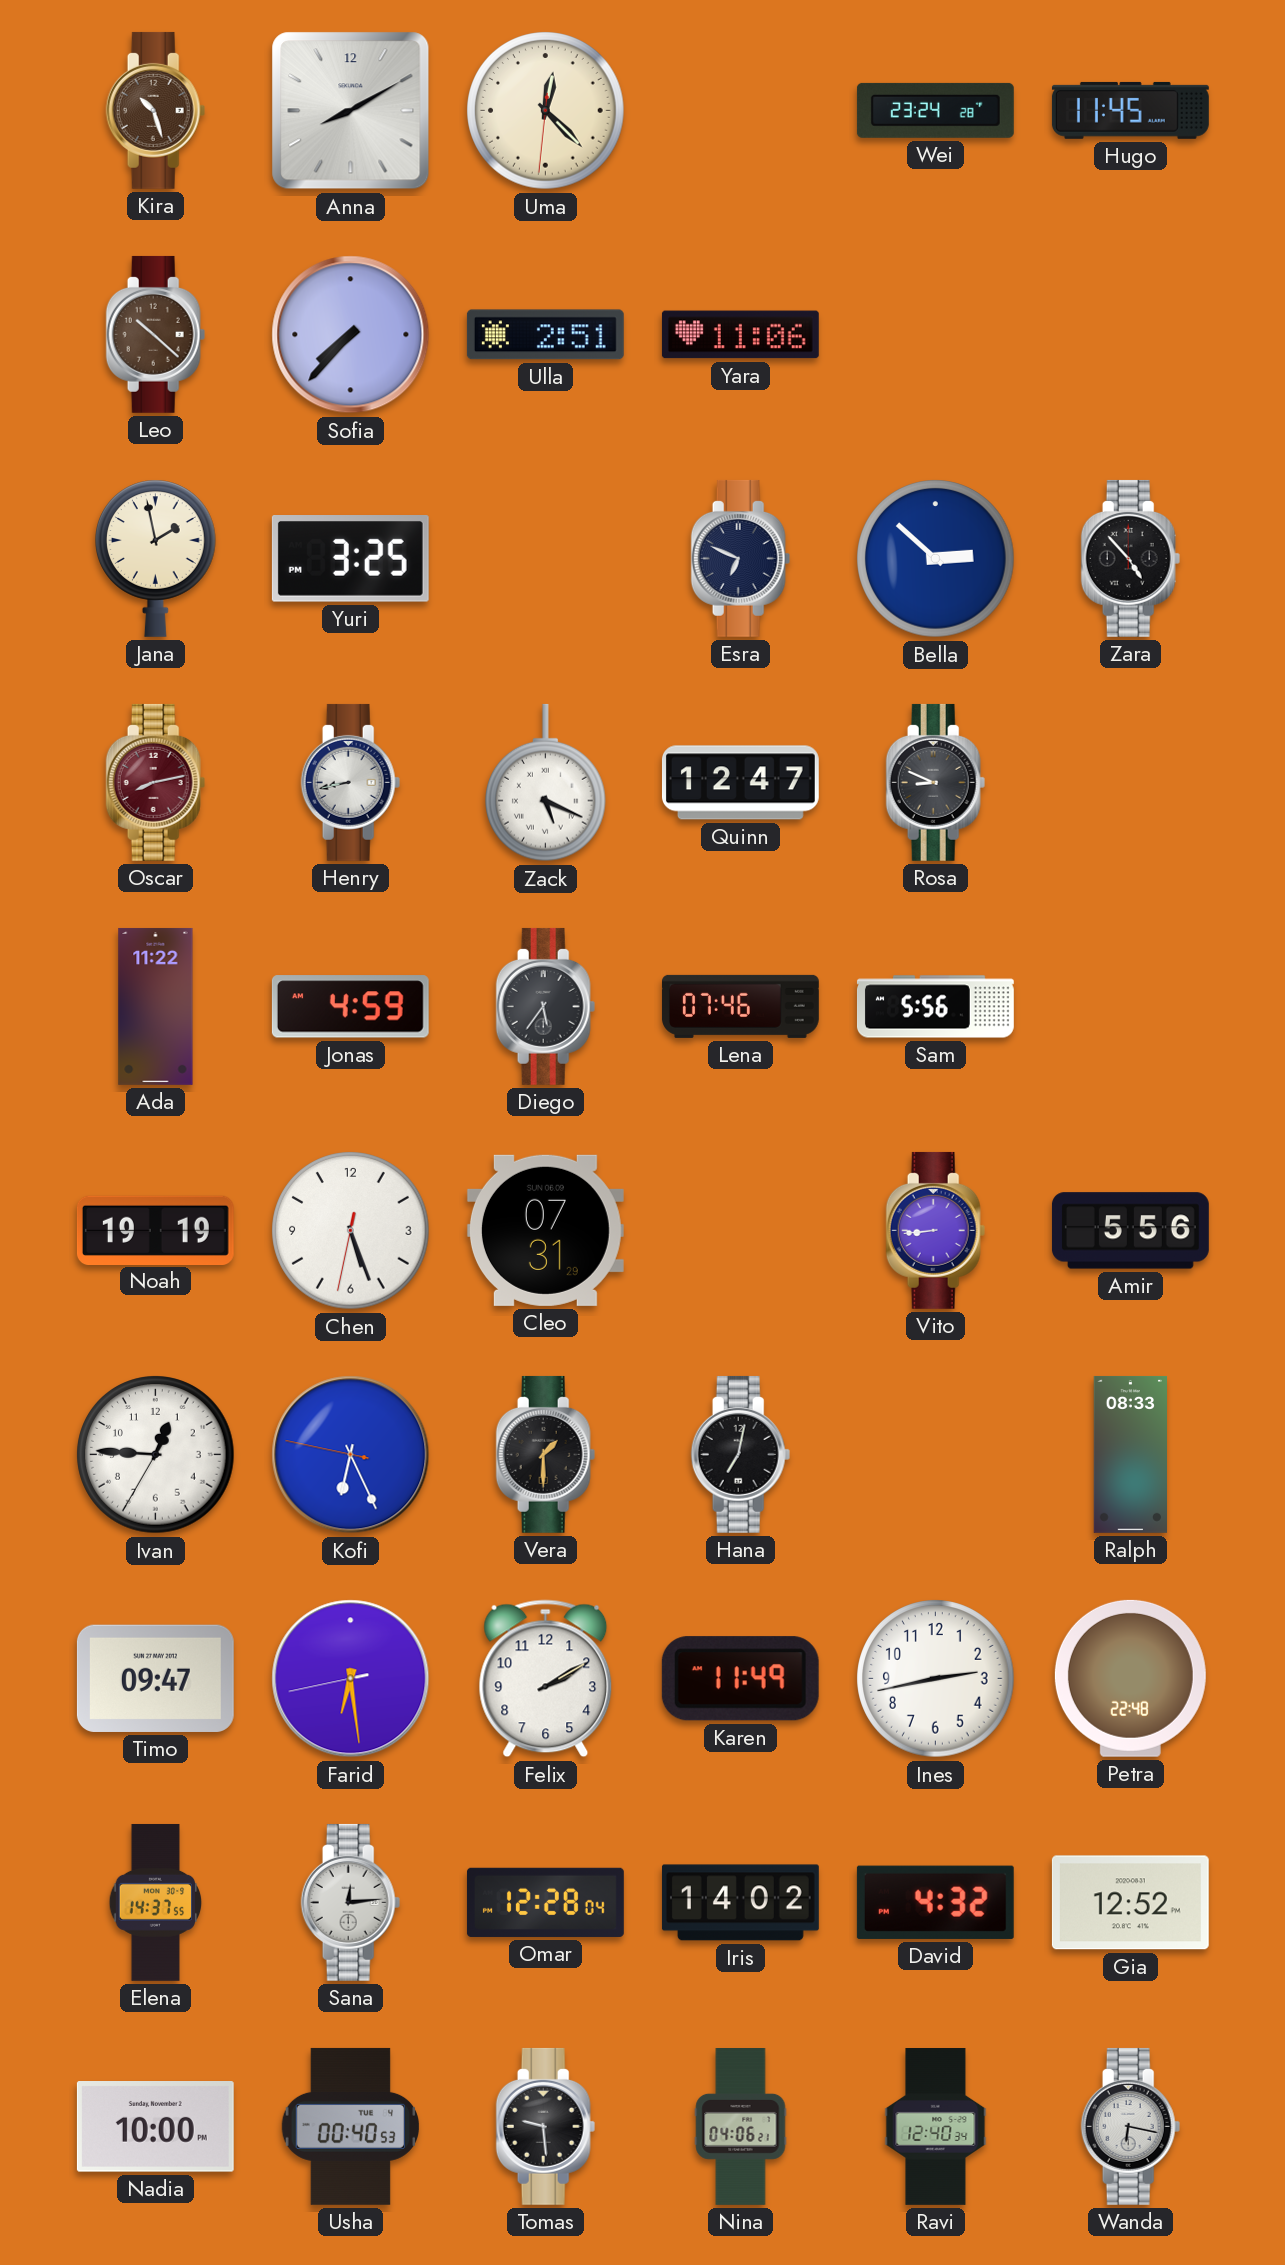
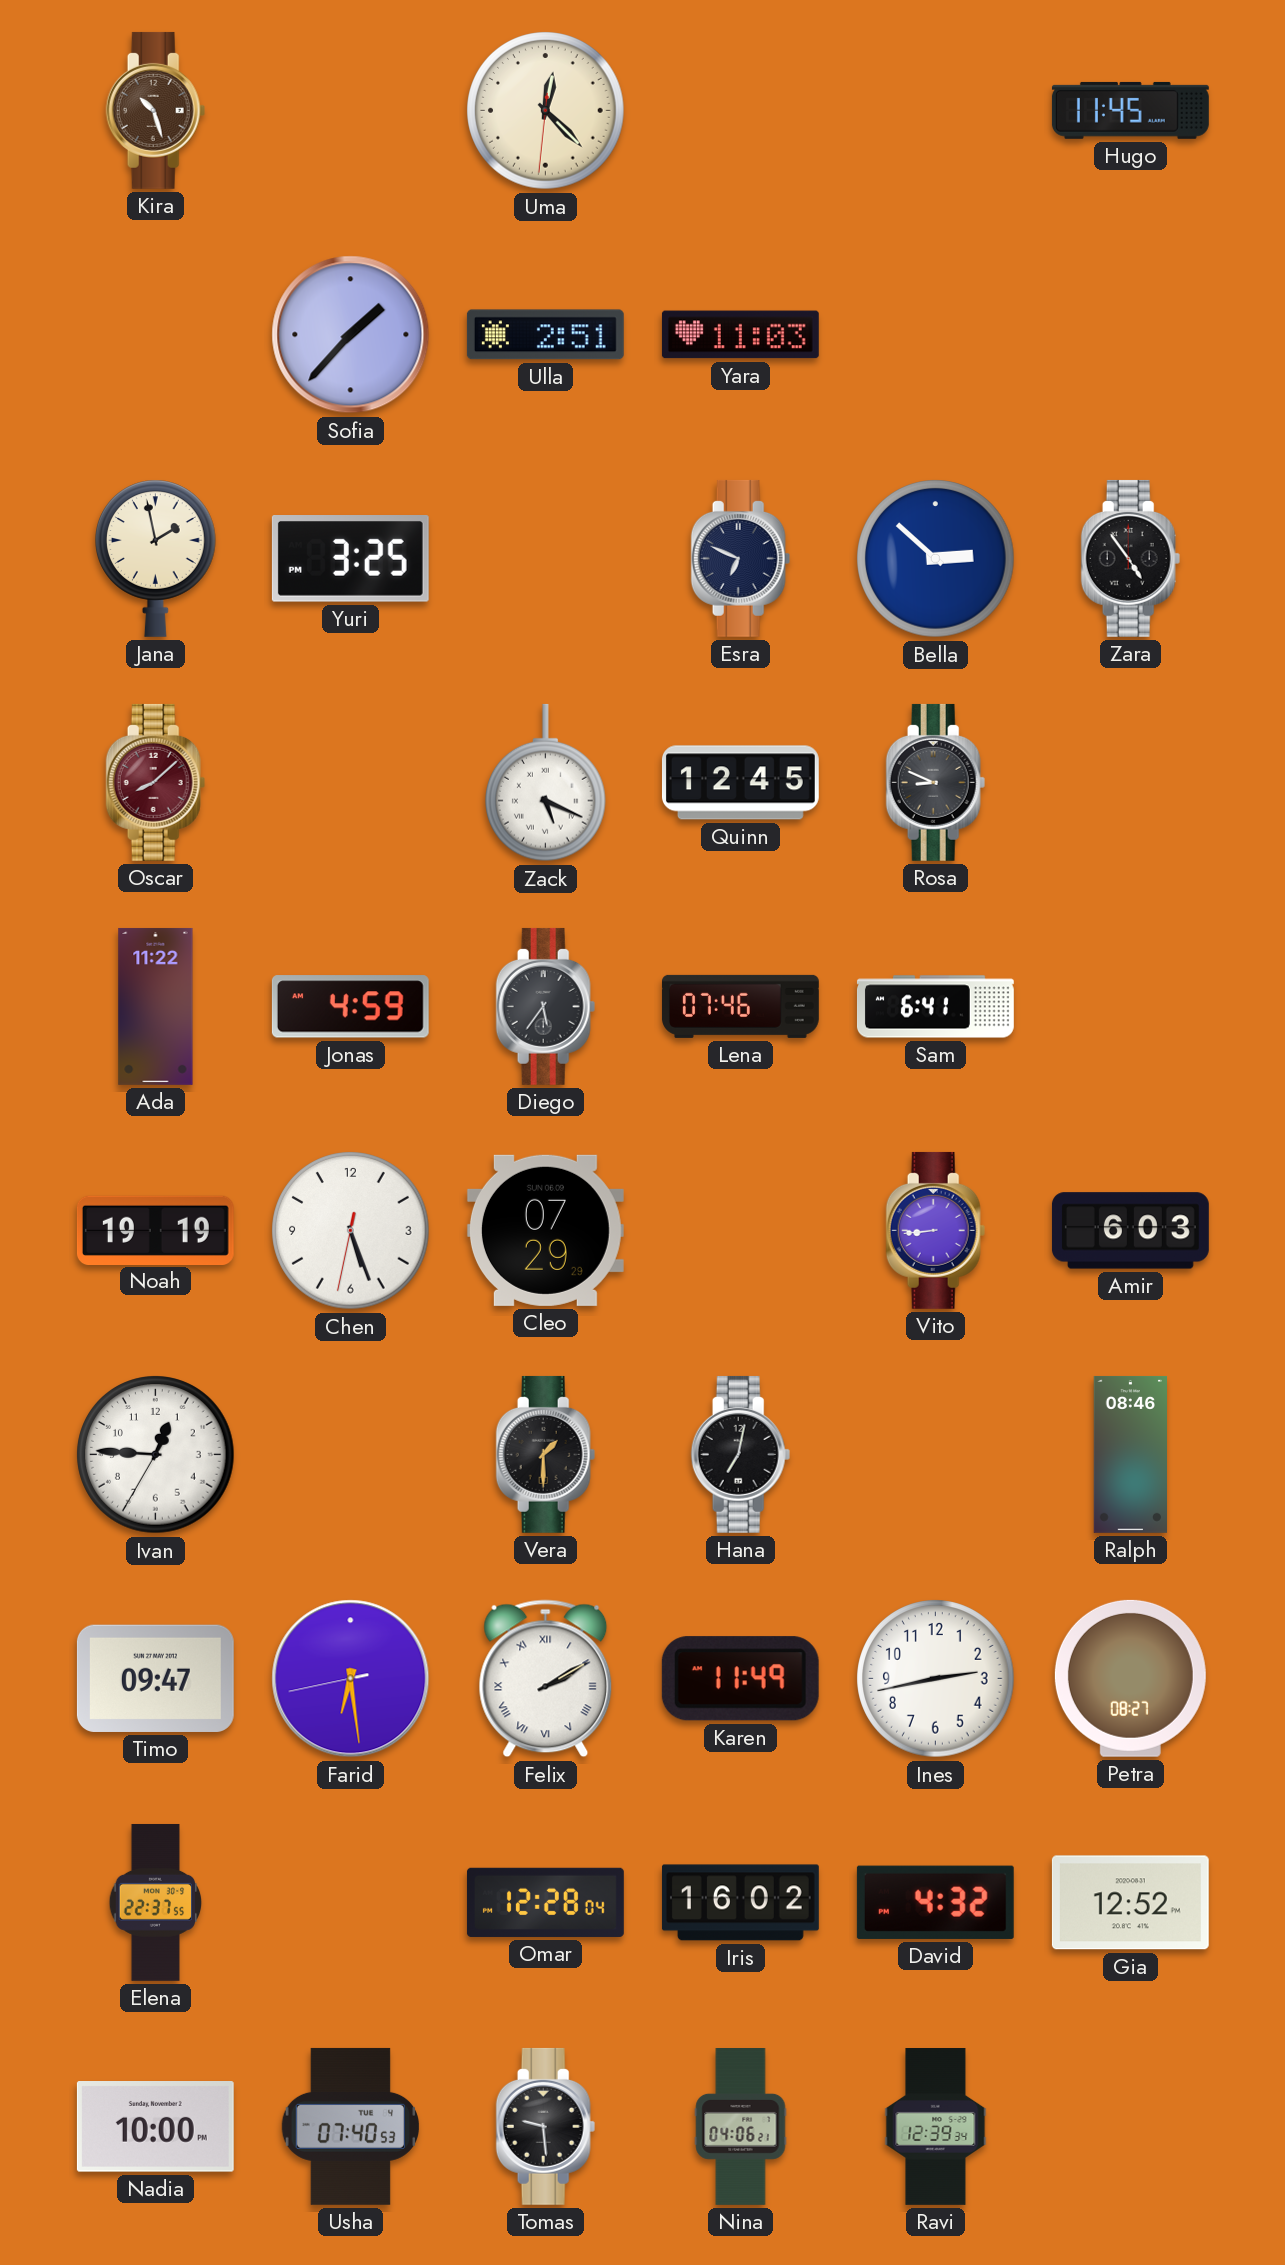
Anna: 8:10 -> none
Wei: 23:24 -> none
Leo: 10:22 -> none
Sofia: 7:37 -> 1:37
Yara: 11:06 -> 11:03
Zara: 4:53 -> 4:54
Oscar: 8:13 -> 8:08
Henry: 8:43 -> none
Quinn: 12:47 -> 12:45
Sam: 5:56 -> 6:41
Cleo: 07:31 -> 07:29
Amir: 5:56 -> 6:03
Kofi: 6:25 -> none
Ralph: 08:33 -> 08:46
Felix numerals: Arabic -> Roman
Petra: 22:48 -> 08:27
Elena: 14:37 -> 22:37
Sana: 12:14 -> none
Iris: 14:02 -> 16:02
Usha: 00:40 -> 07:40
Ravi: 12:40 -> 12:39
Wanda: 6:17 -> none
